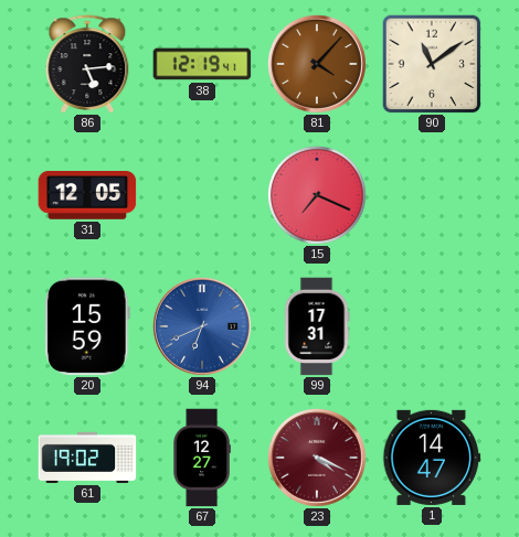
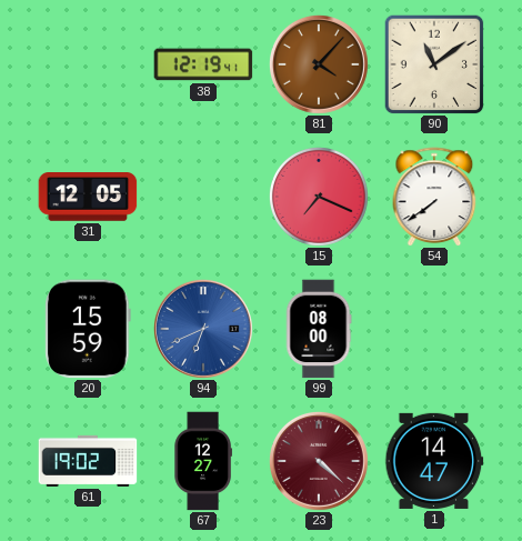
86: 5:14 -> none
54: none -> 7:39
99: 17:31 -> 08:00
23: 4:19 -> 4:22
